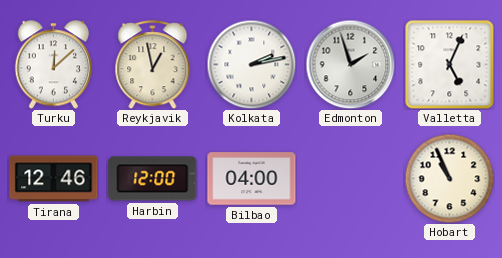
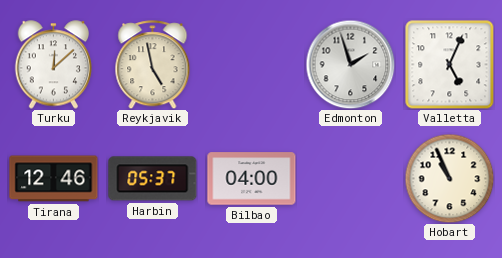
Reykjavik: 12:58 -> 4:58
Kolkata: 2:13 -> none
Harbin: 12:00 -> 05:37
